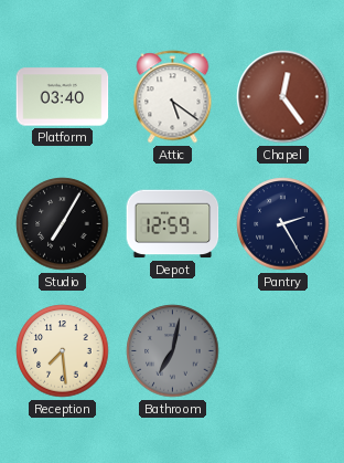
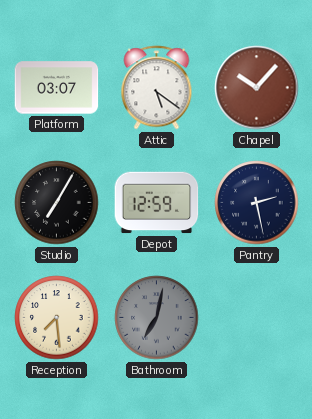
Platform: 03:40 -> 03:07
Chapel: 12:24 -> 10:07
Pantry: 2:25 -> 2:28
